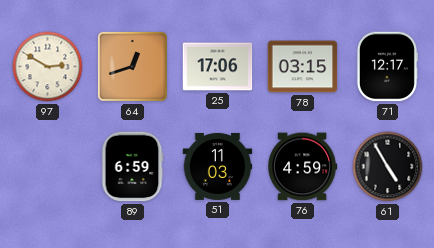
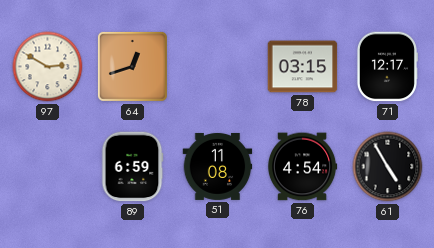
25: 17:06 -> none
51: 11:03 -> 11:08
76: 4:59 -> 4:54
